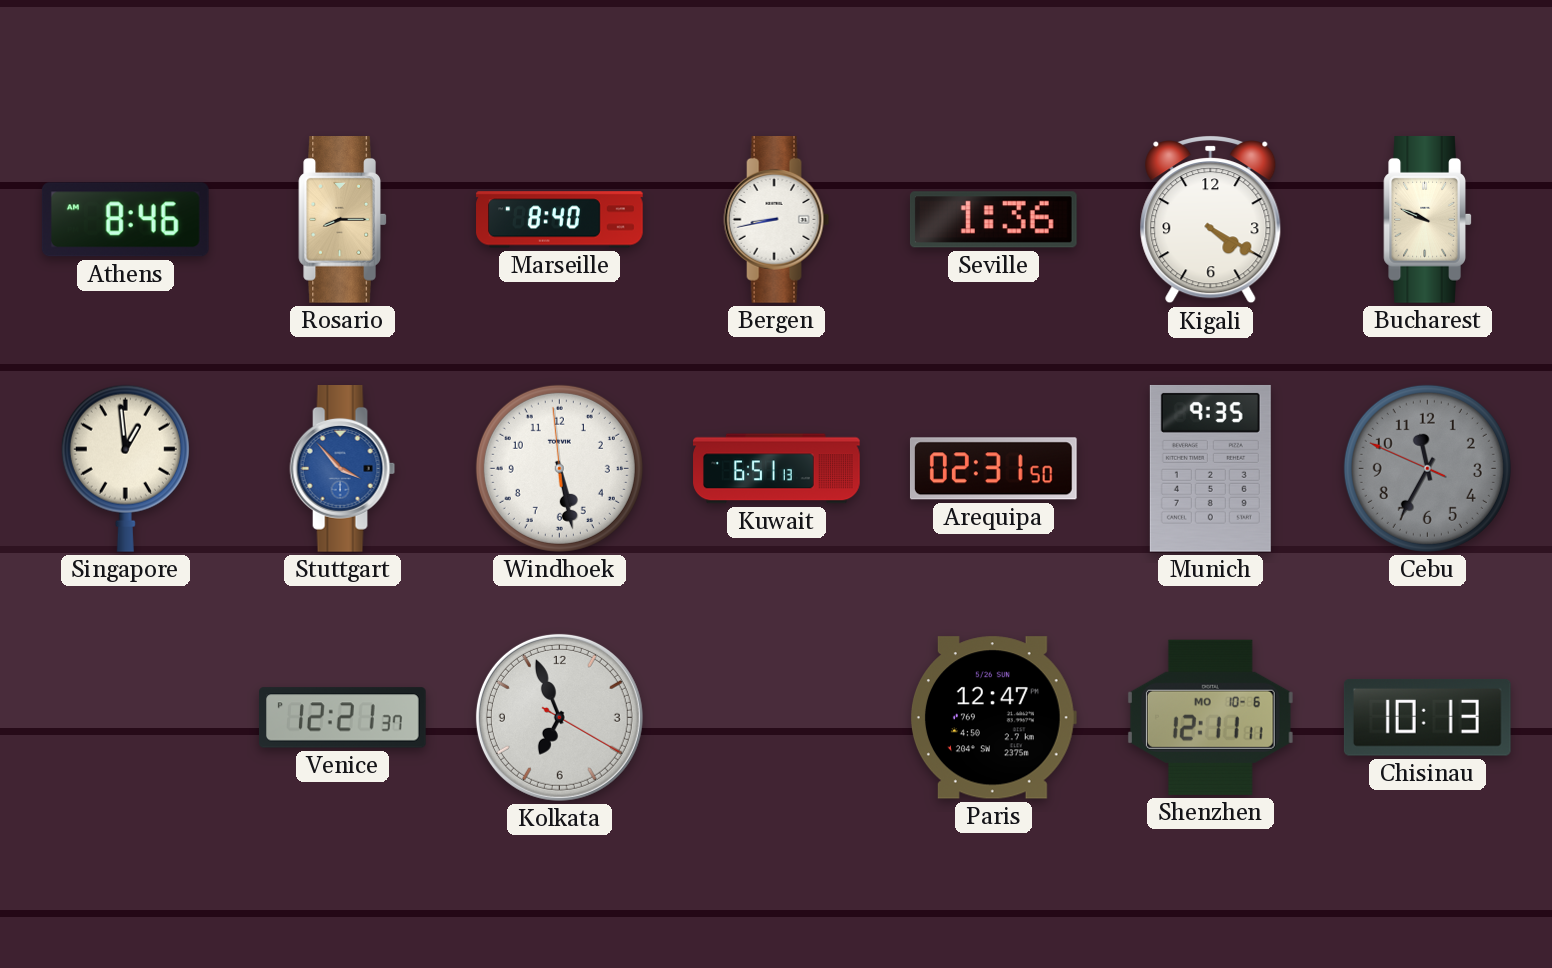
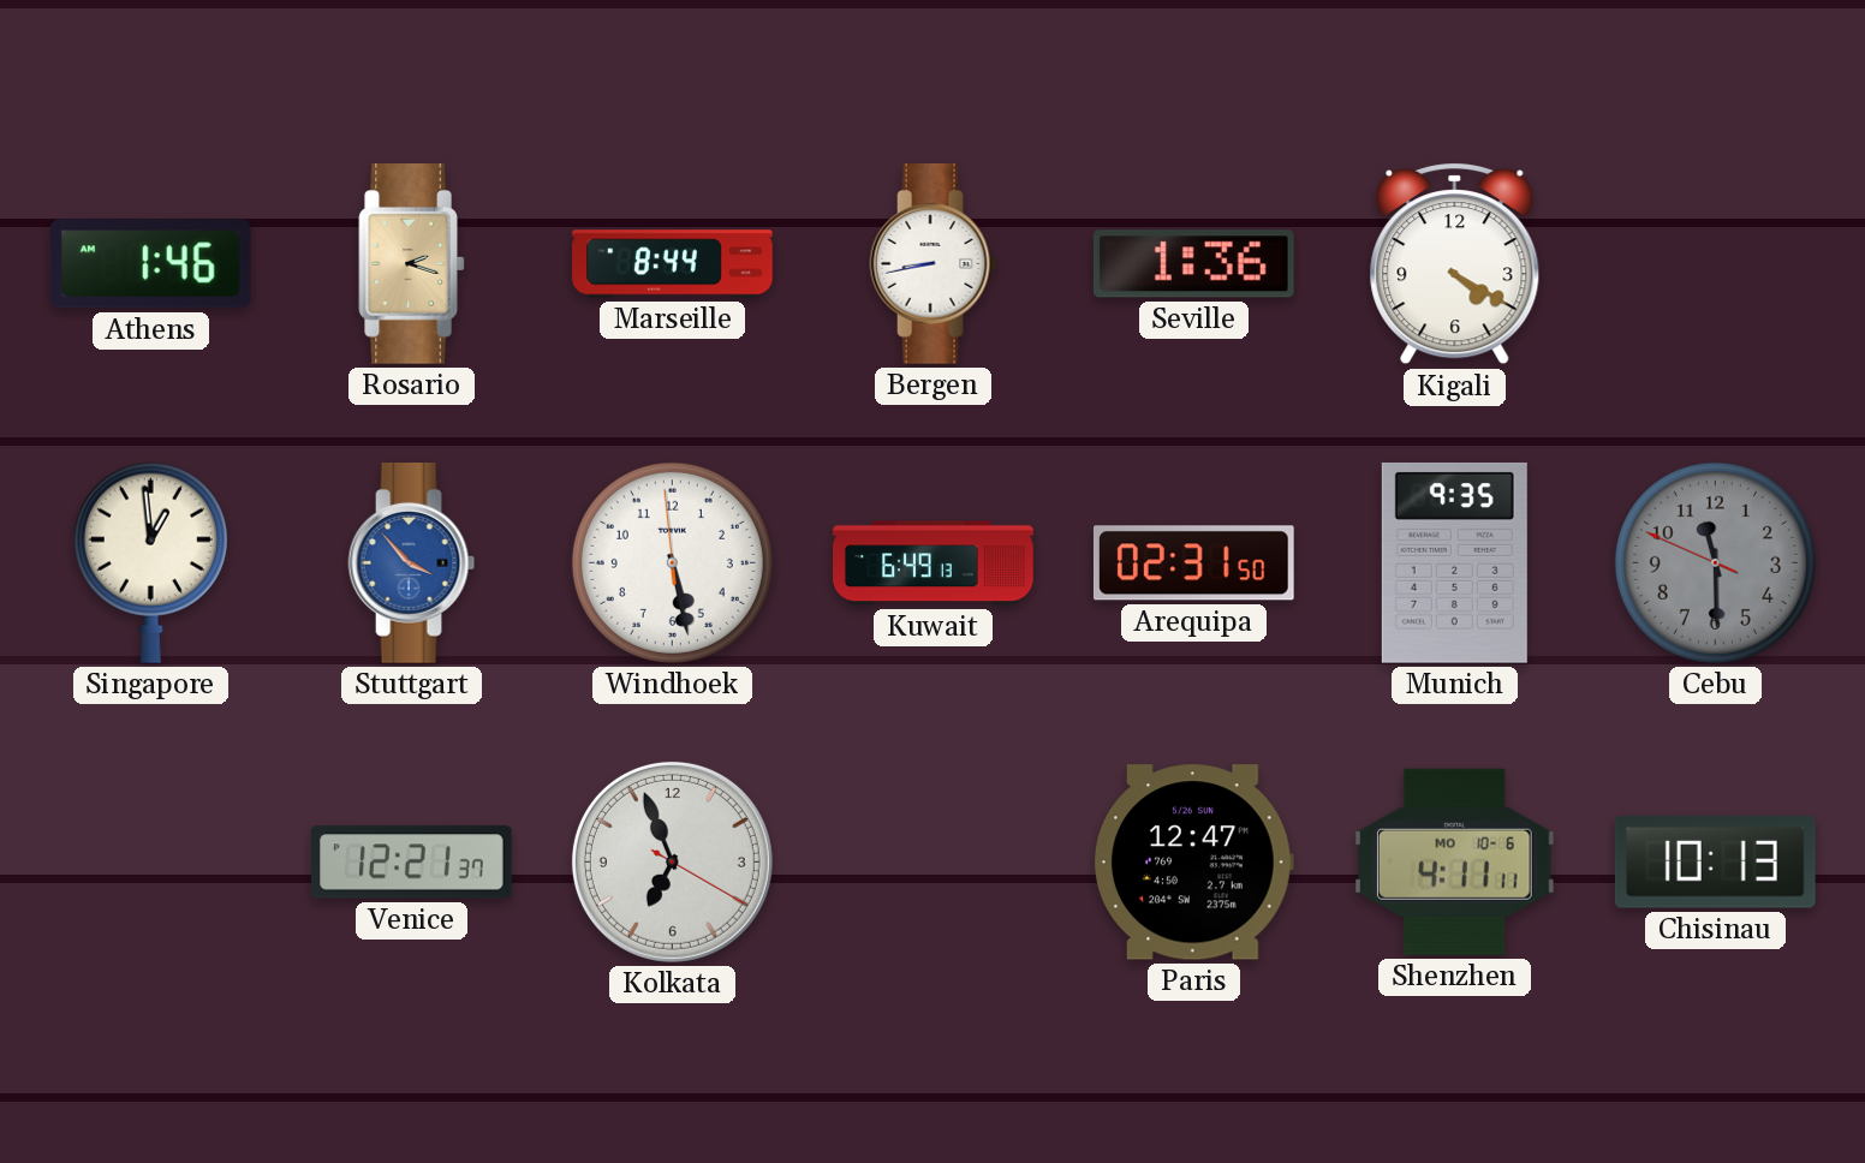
Athens: 8:46 -> 1:46
Rosario: 8:15 -> 2:18
Marseille: 8:40 -> 8:44
Bucharest: 9:49 -> none
Kuwait: 6:51 -> 6:49
Cebu: 11:34 -> 11:29
Shenzhen: 12:11 -> 4:11
